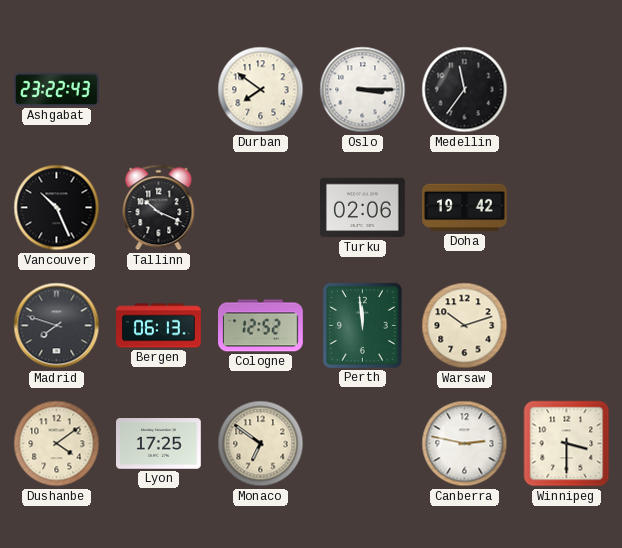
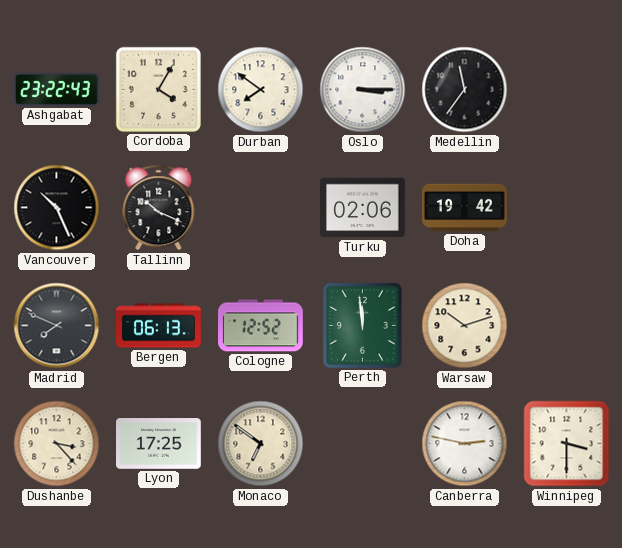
Cordoba: none -> 4:05
Madrid: 7:48 -> 7:49
Dushanbe: 4:09 -> 3:23
